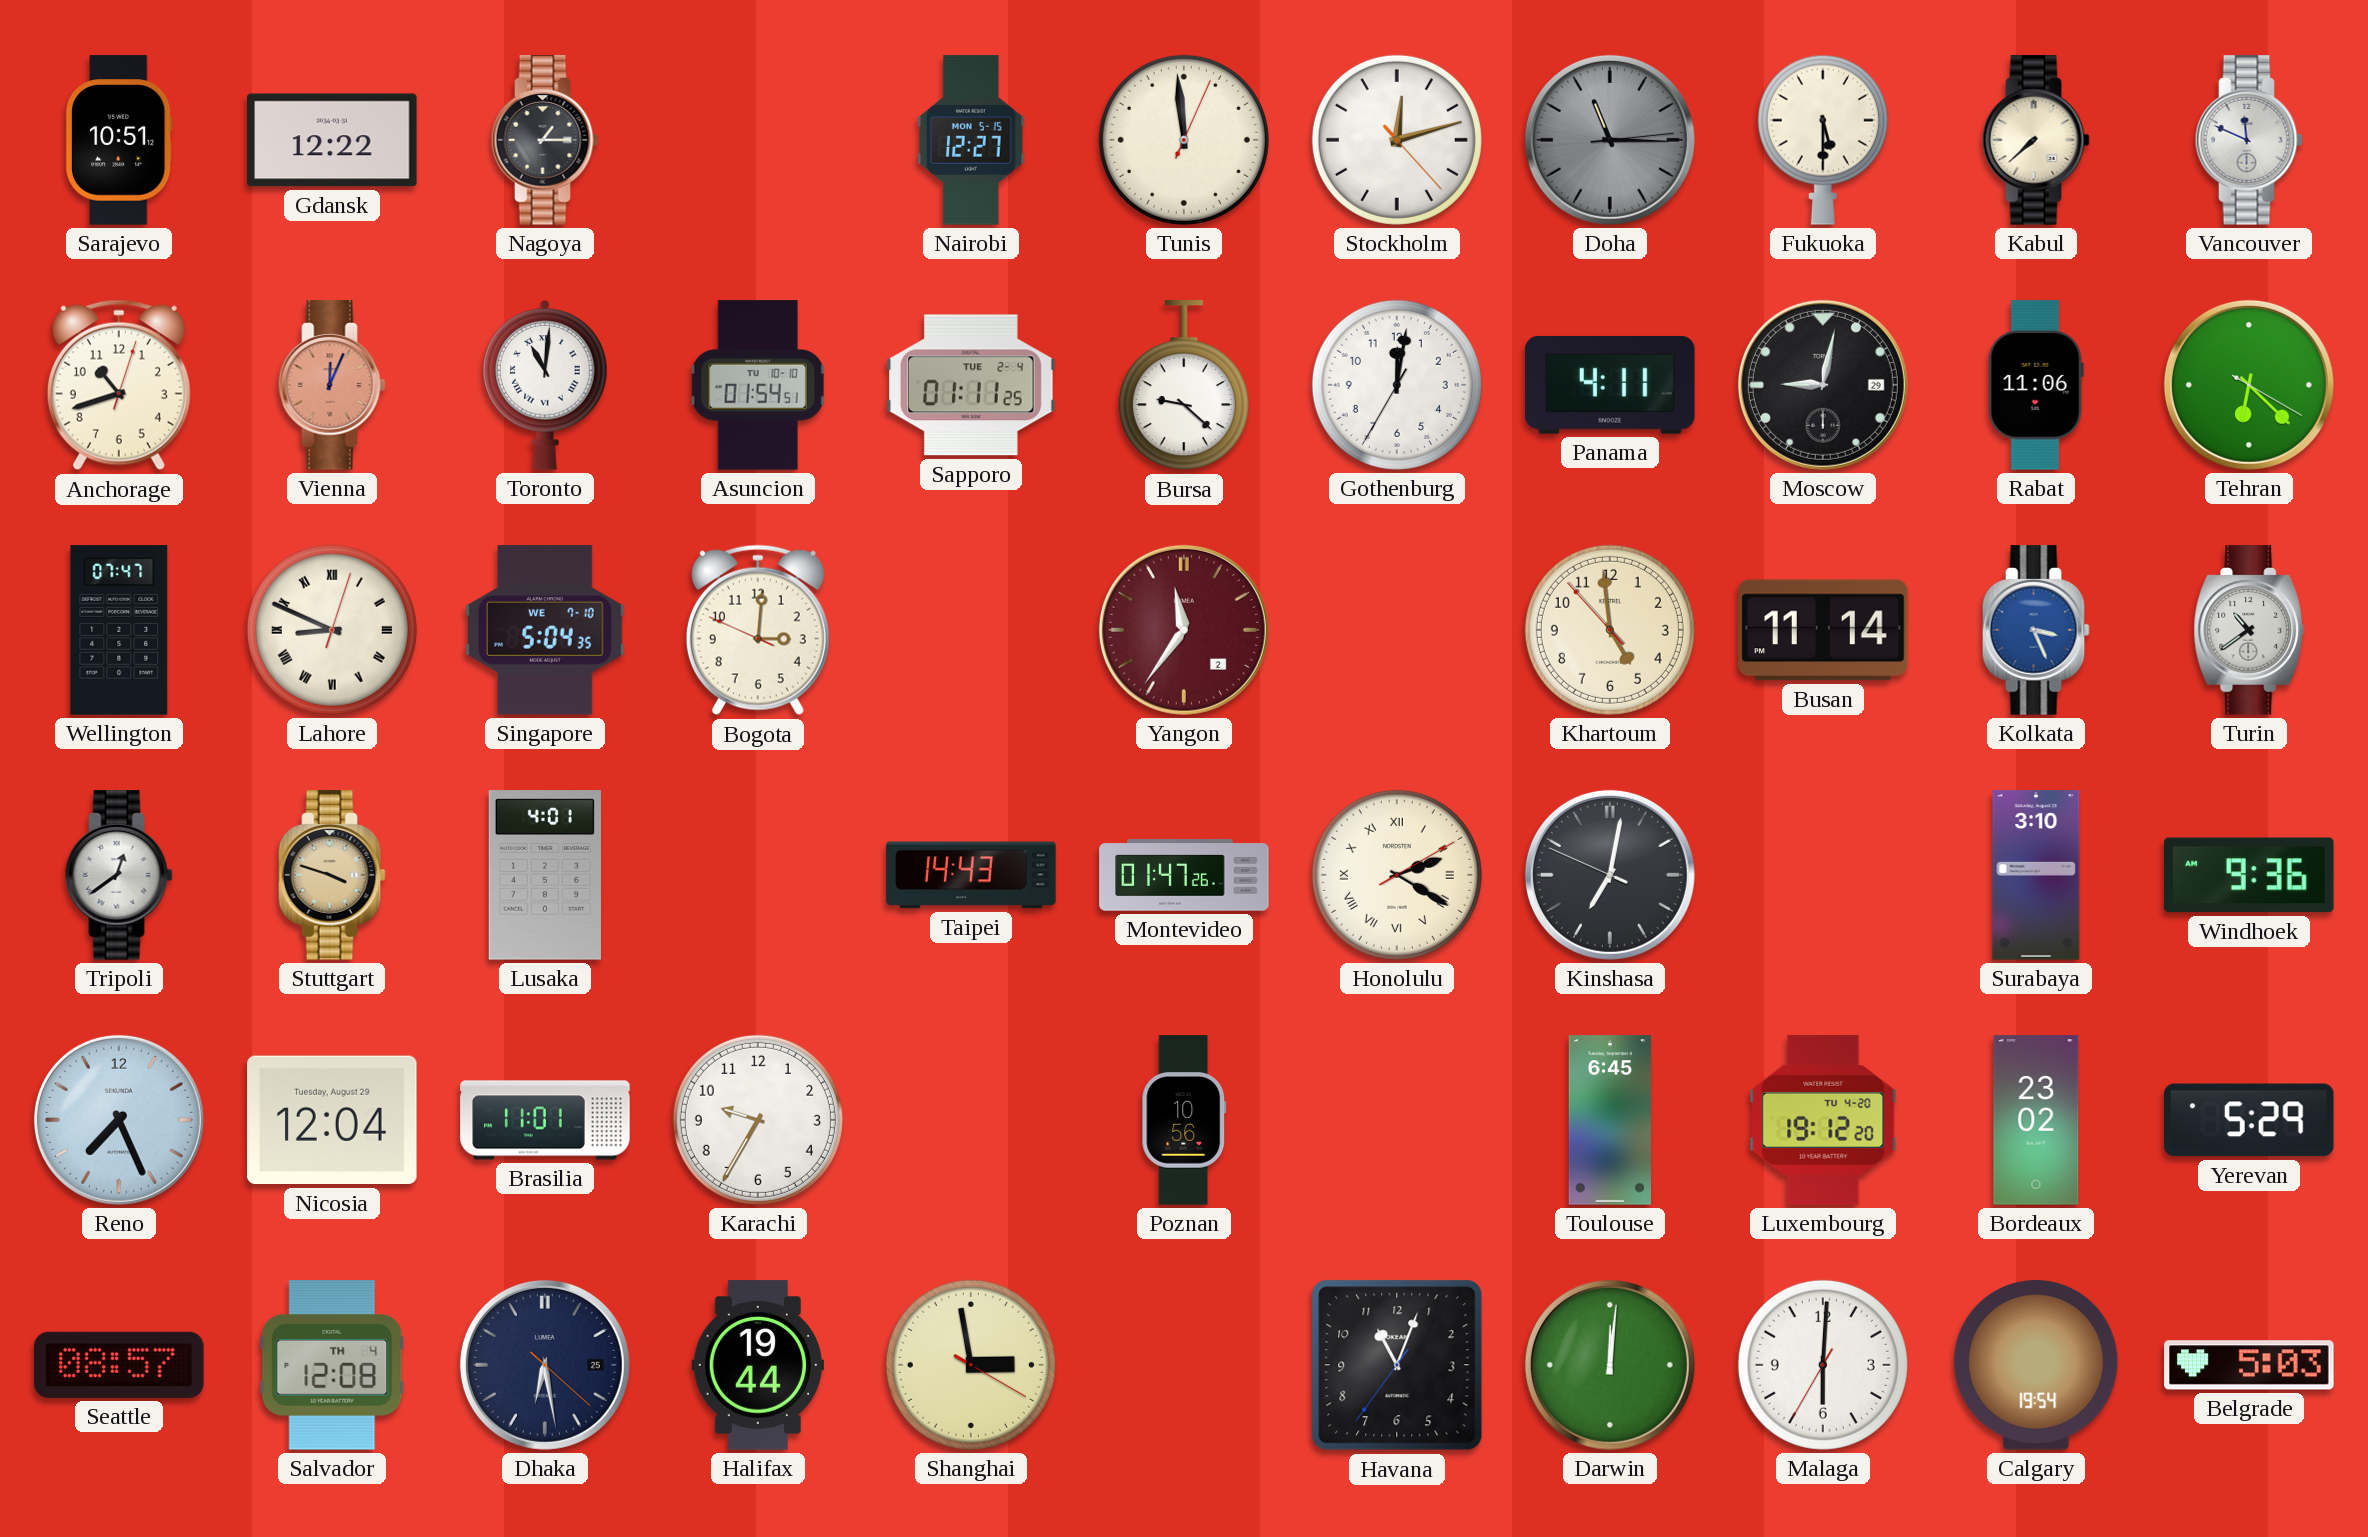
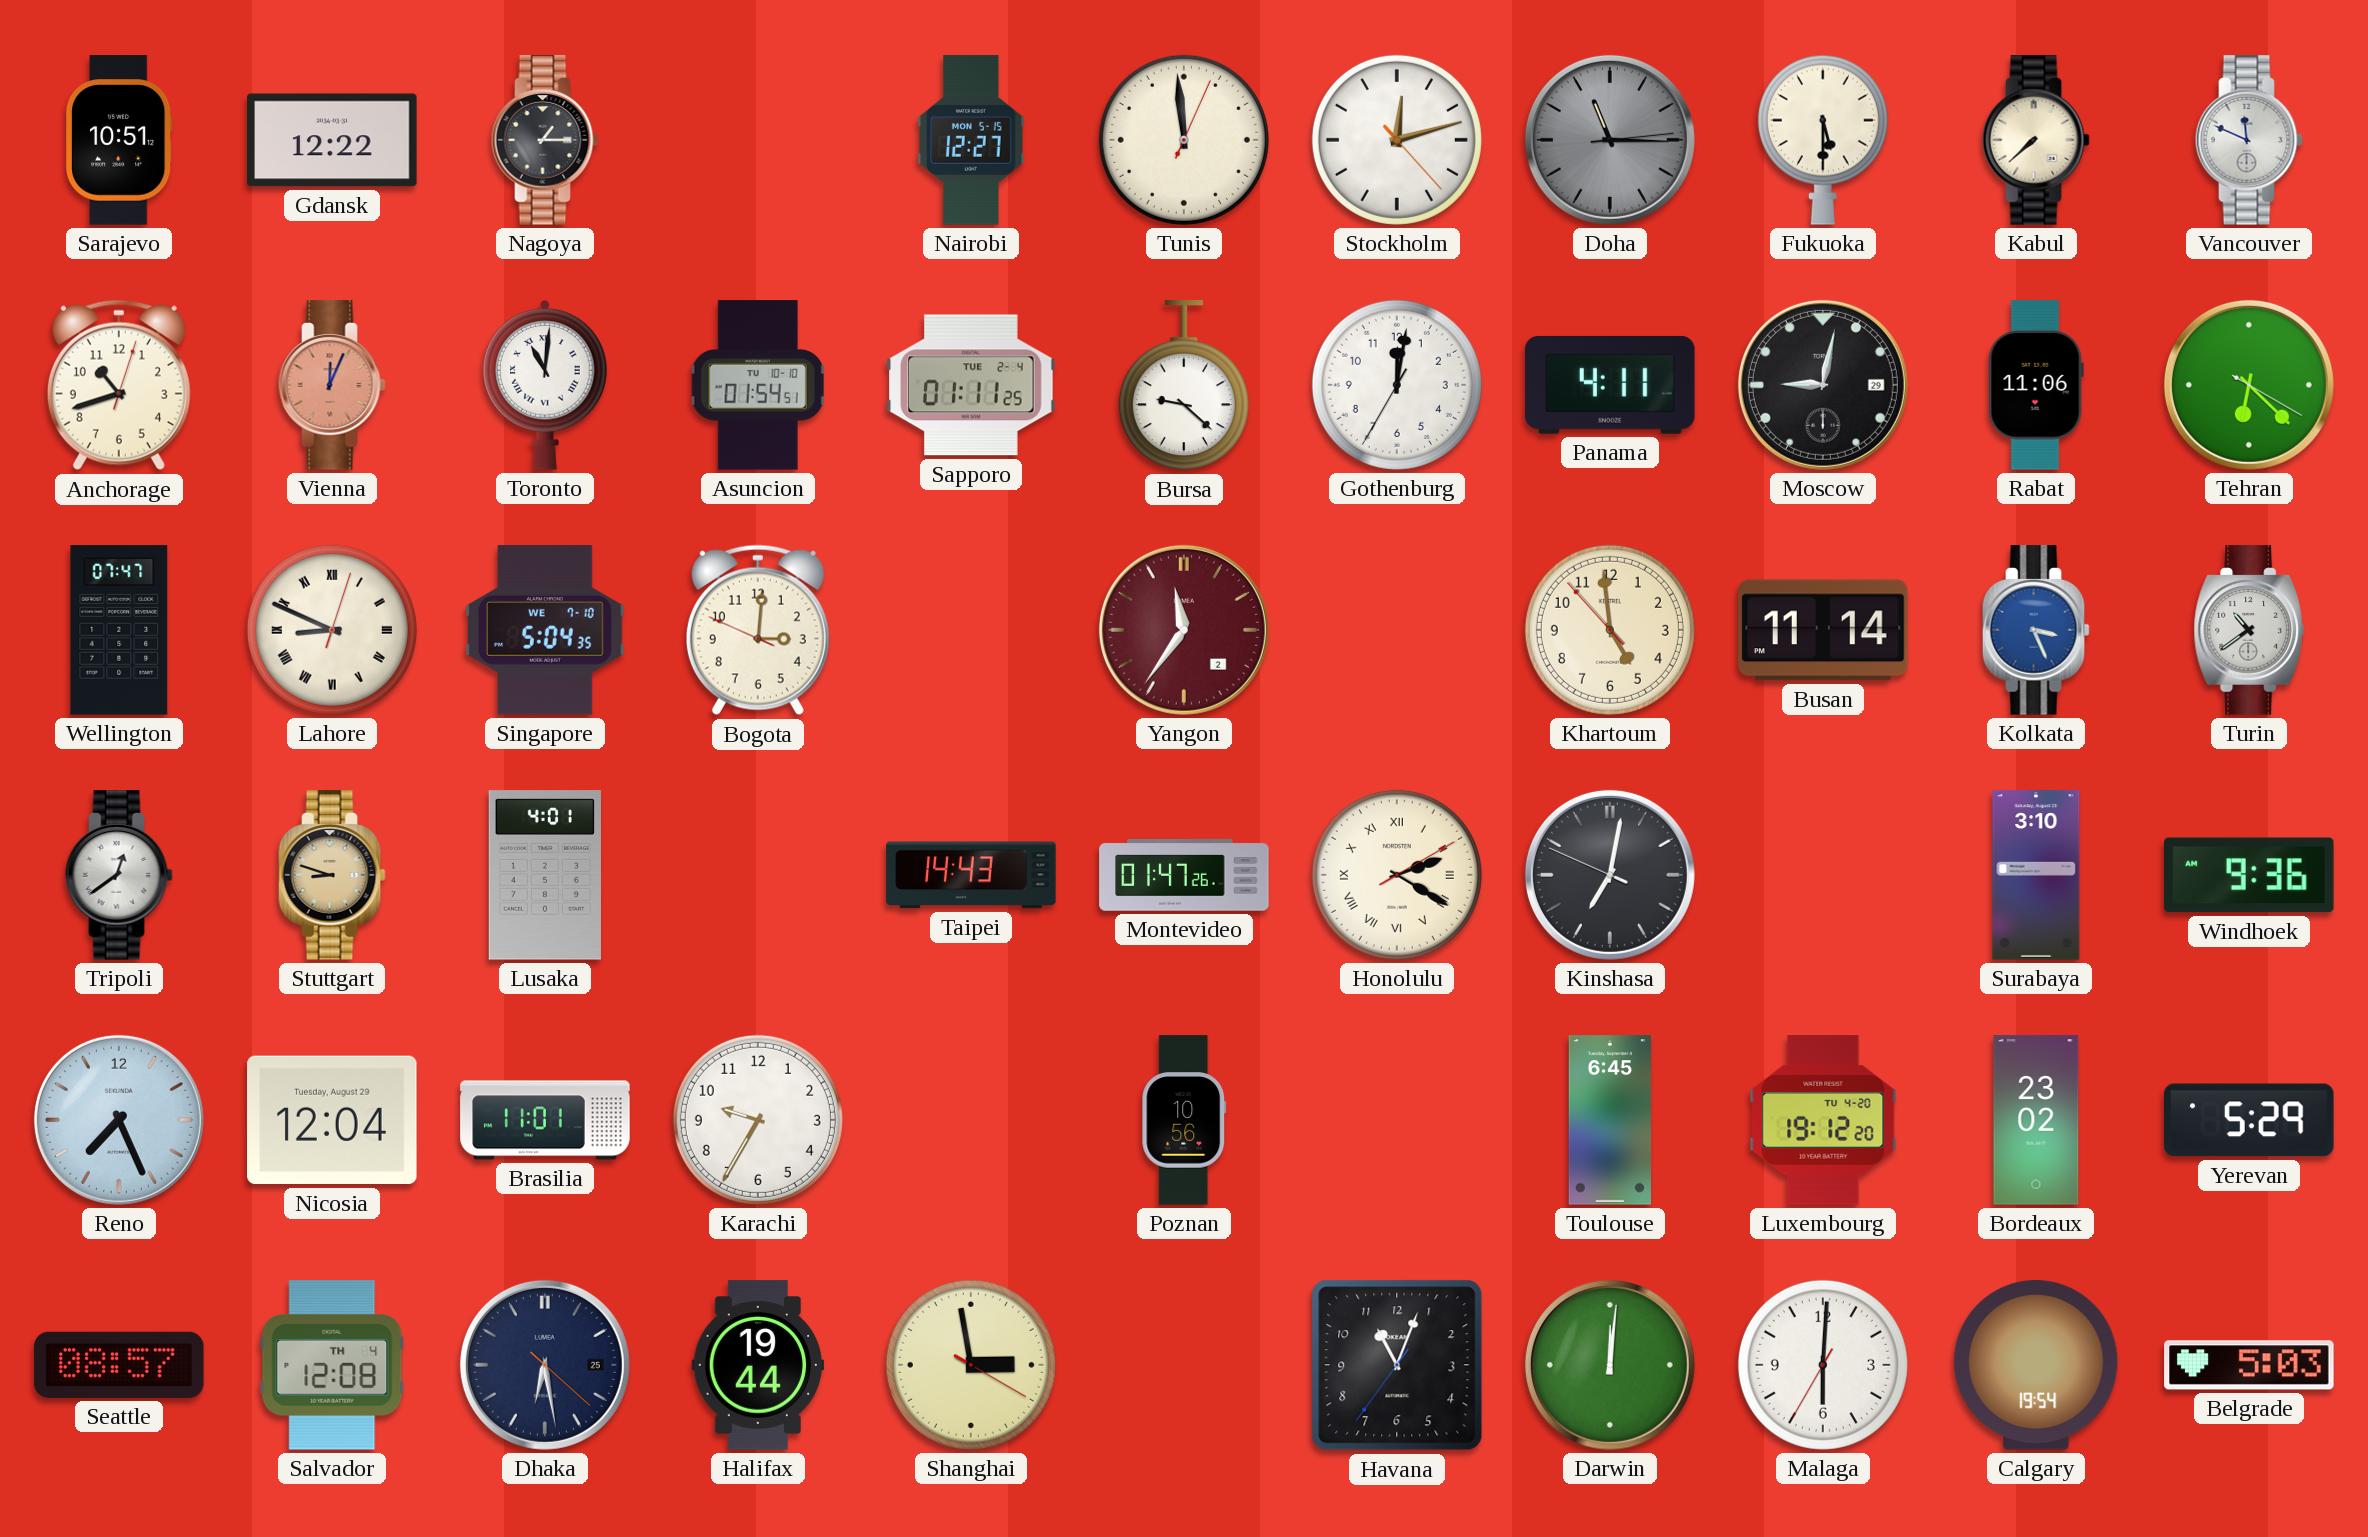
Stuttgart: 3:48 -> 8:48
